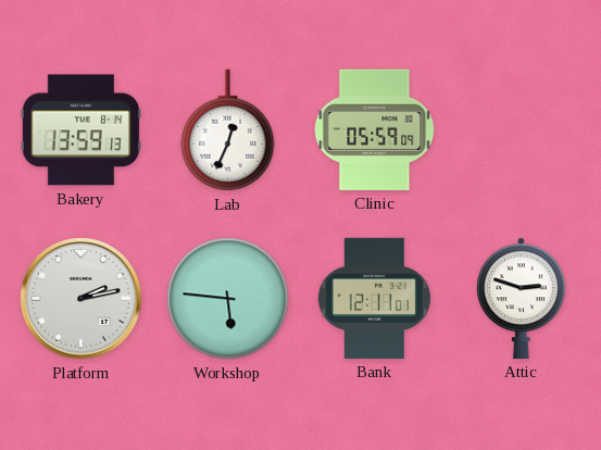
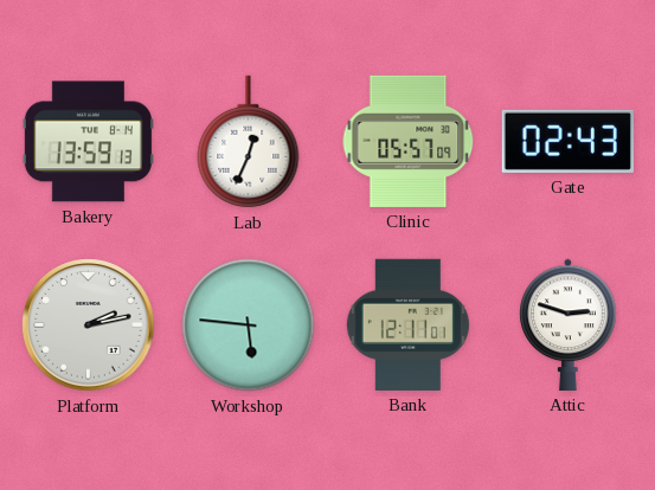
Clinic: 05:59 -> 05:57
Gate: none -> 02:43
